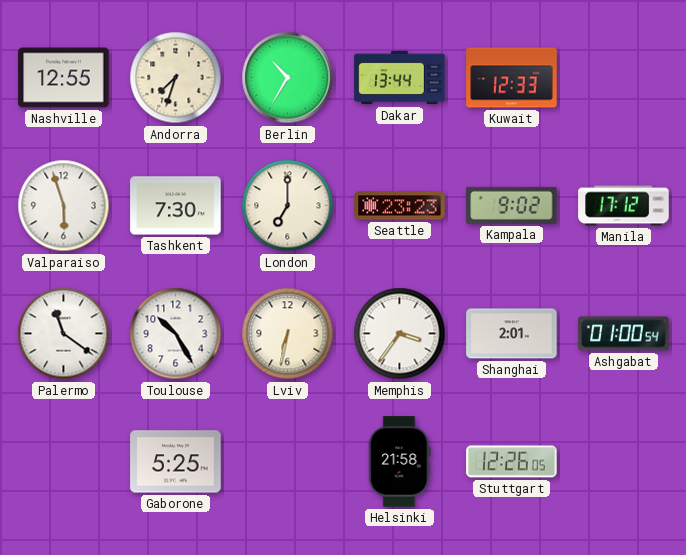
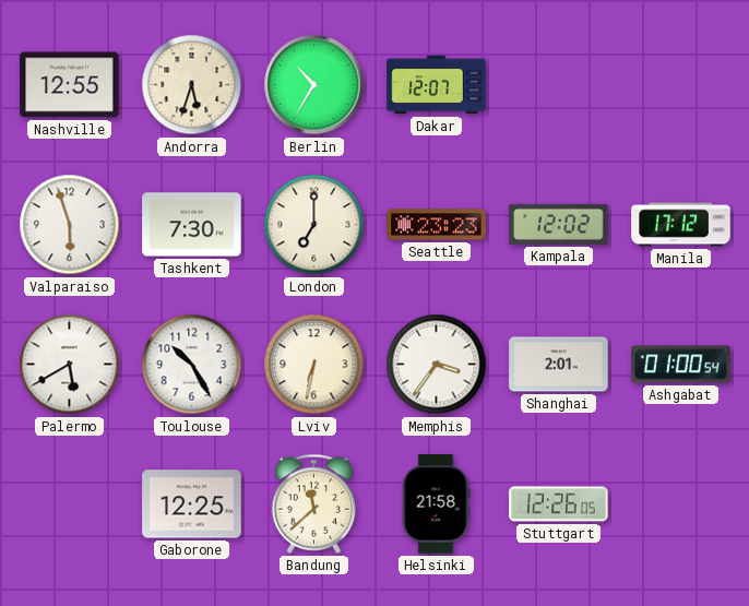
Andorra: 7:33 -> 5:33
Dakar: 13:44 -> 12:07
Kuwait: 12:33 -> none
Kampala: 9:02 -> 12:02
Palermo: 11:21 -> 5:40
Gaborone: 5:25 -> 12:25
Bandung: none -> 11:38
